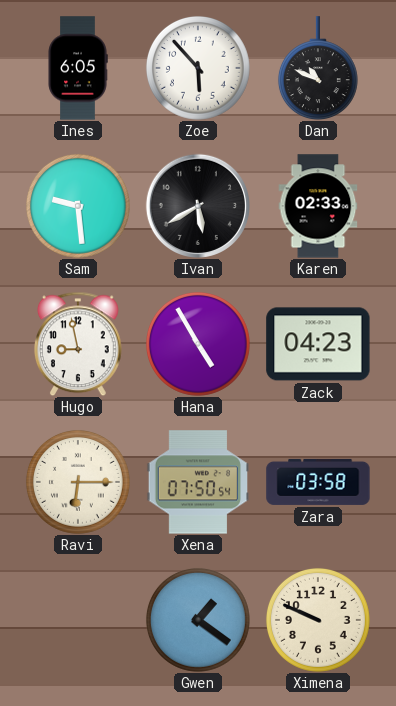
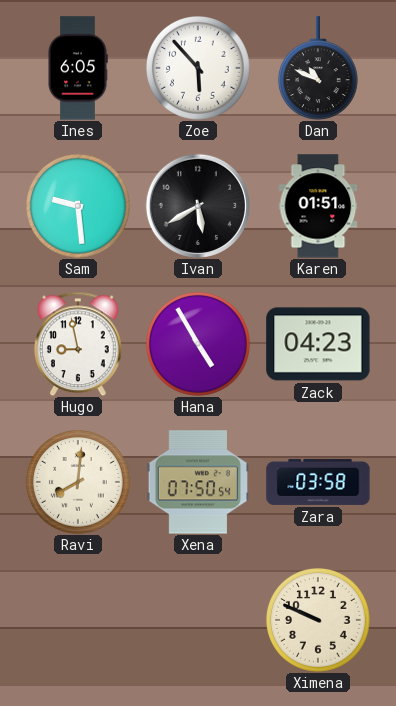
Karen: 02:33 -> 01:51
Ravi: 6:15 -> 8:01
Gwen: 1:21 -> none
